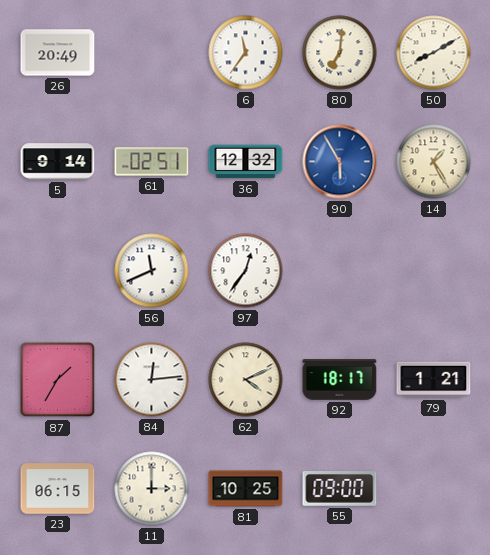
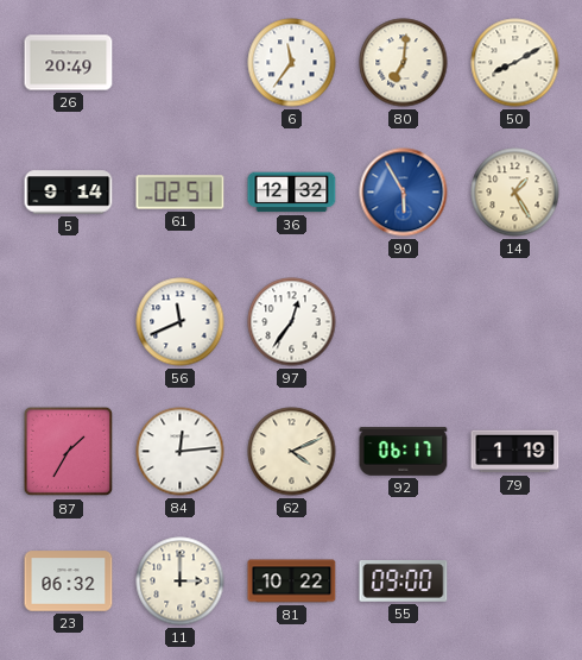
92: 18:17 -> 06:17
79: 1:21 -> 1:19
23: 06:15 -> 06:32
81: 10:25 -> 10:22
